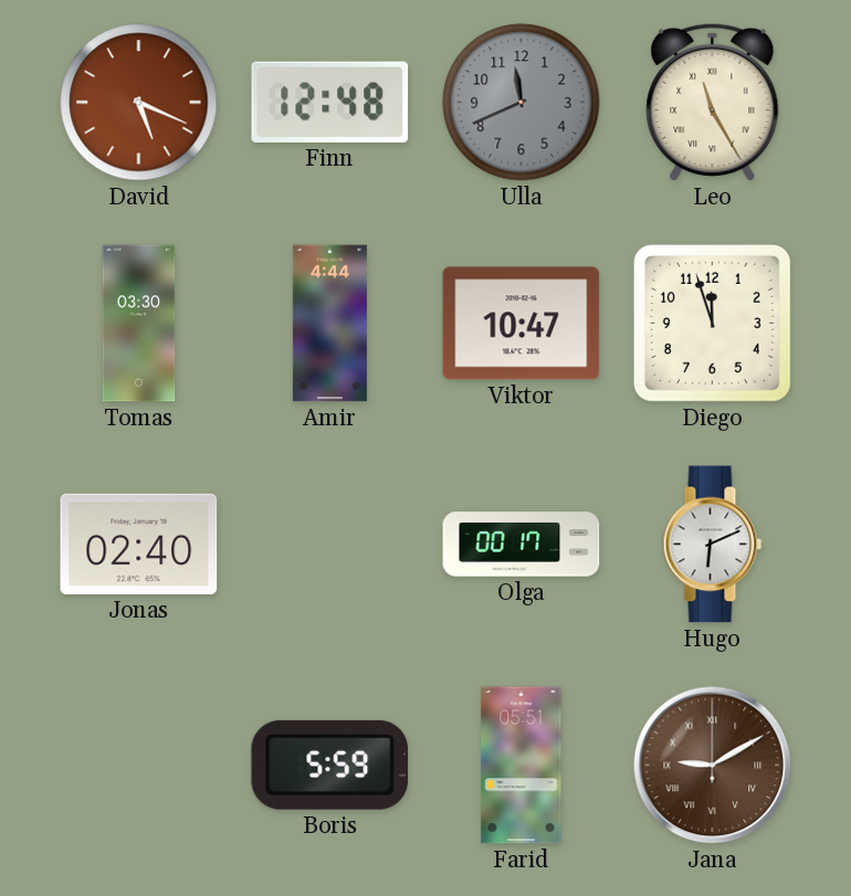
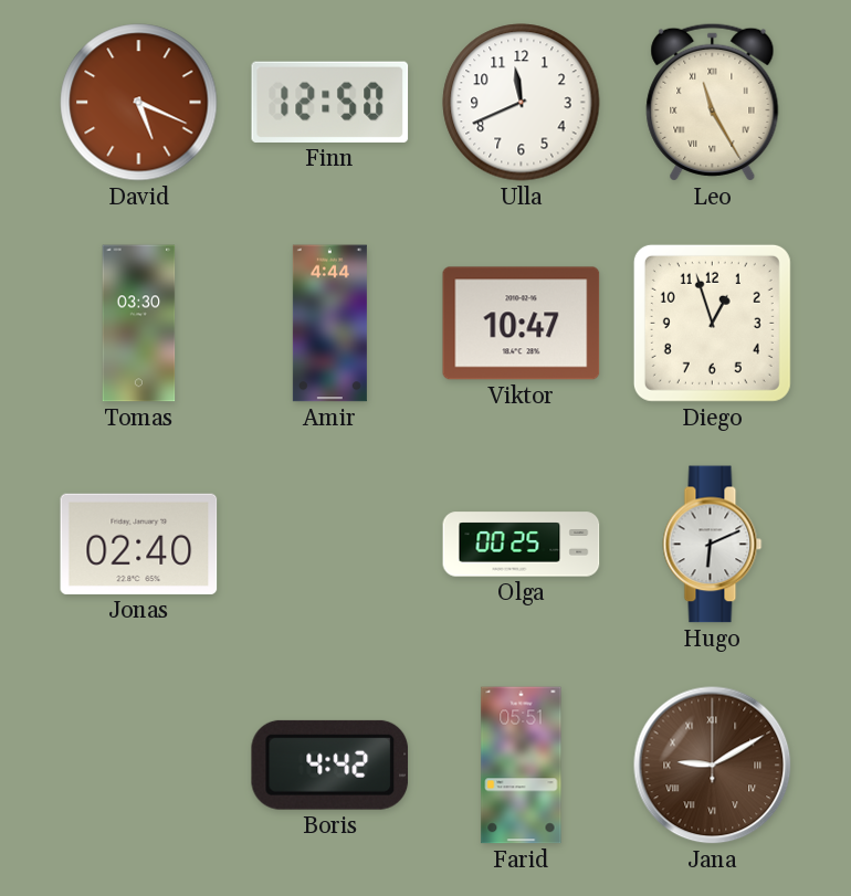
Finn: 12:48 -> 12:50
Ulla dial: grey -> white
Diego: 11:57 -> 12:57
Olga: 00:17 -> 00:25
Boris: 5:59 -> 4:42
